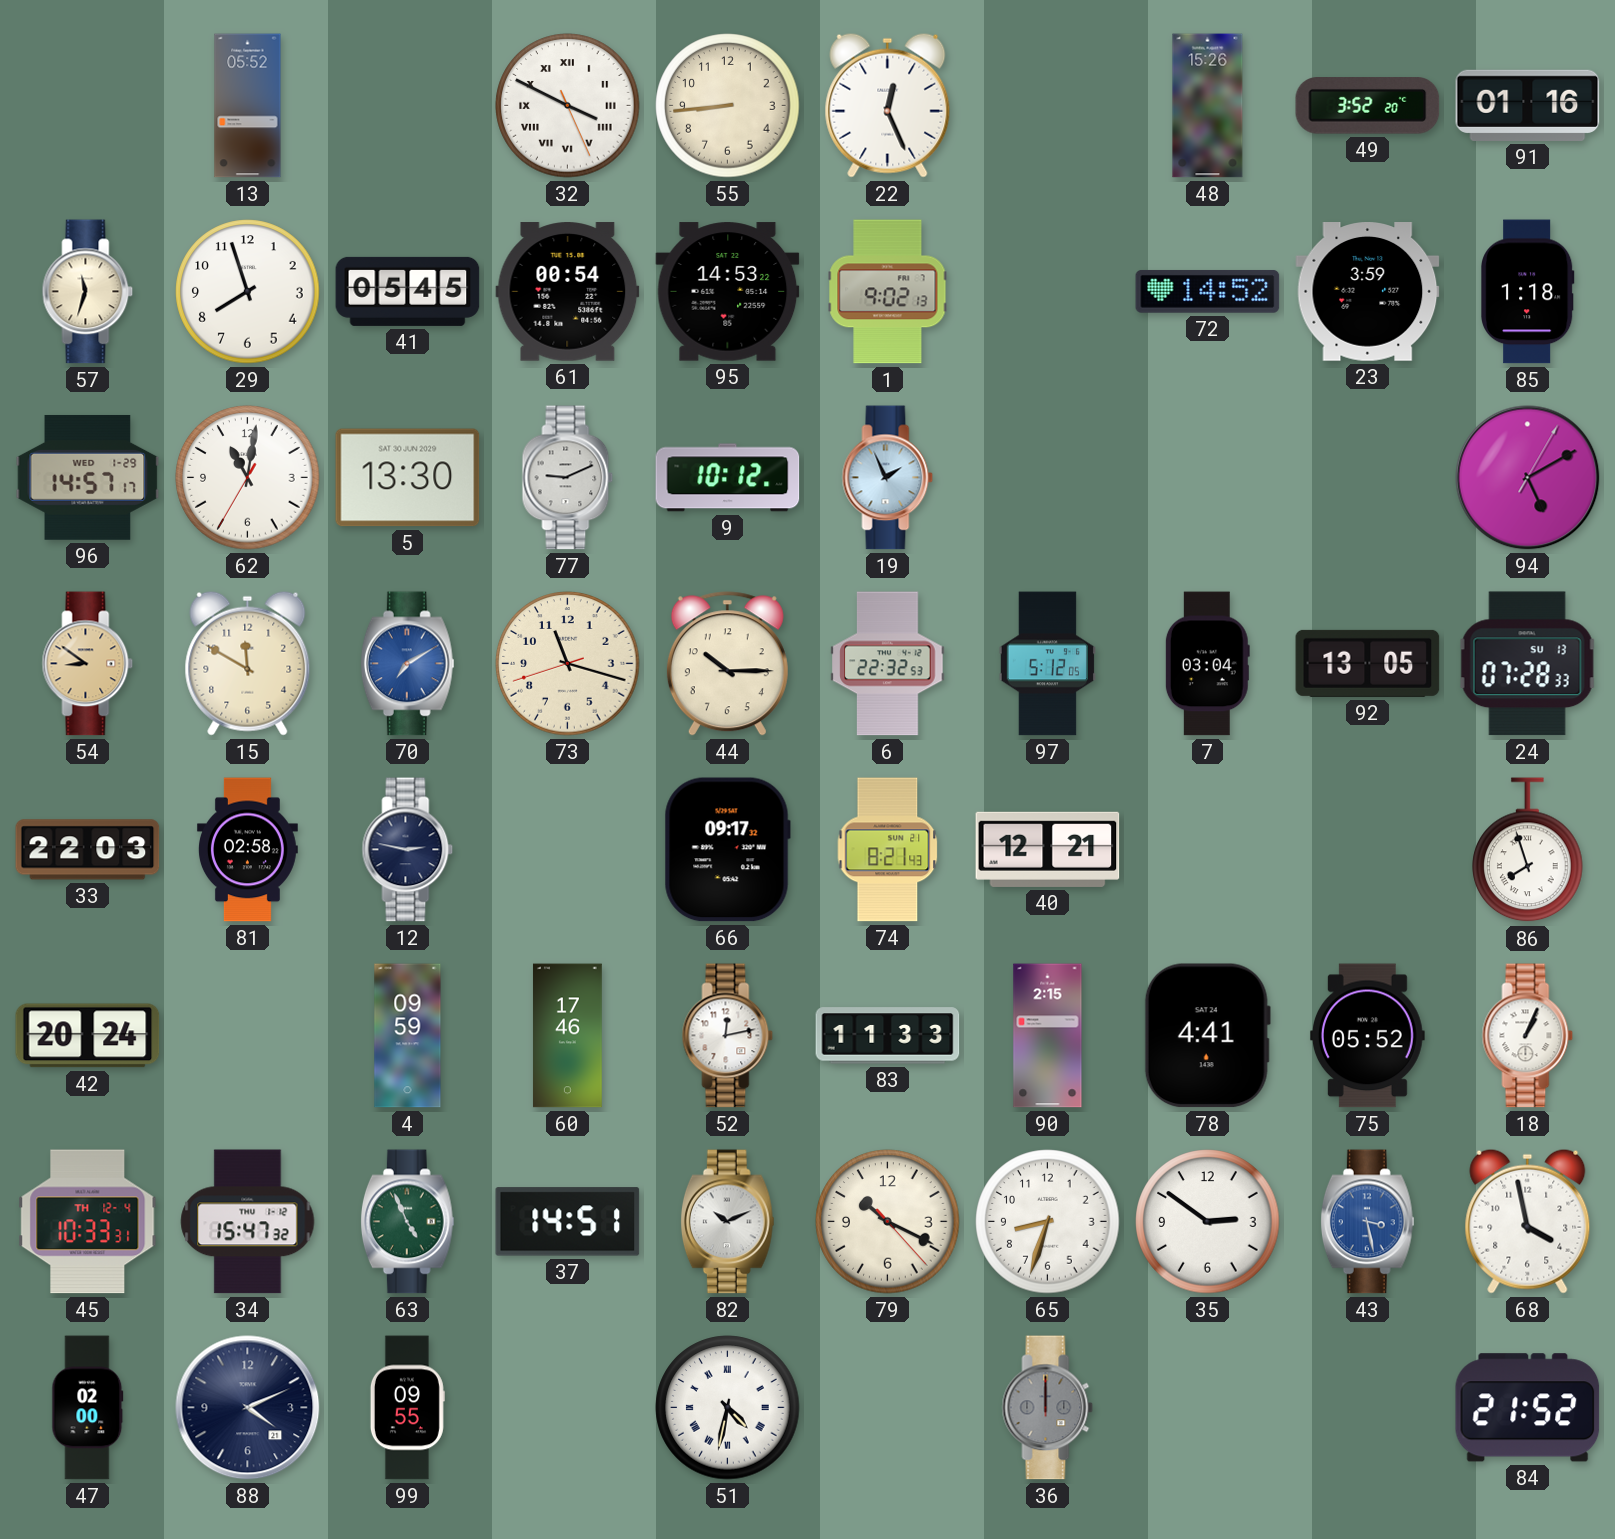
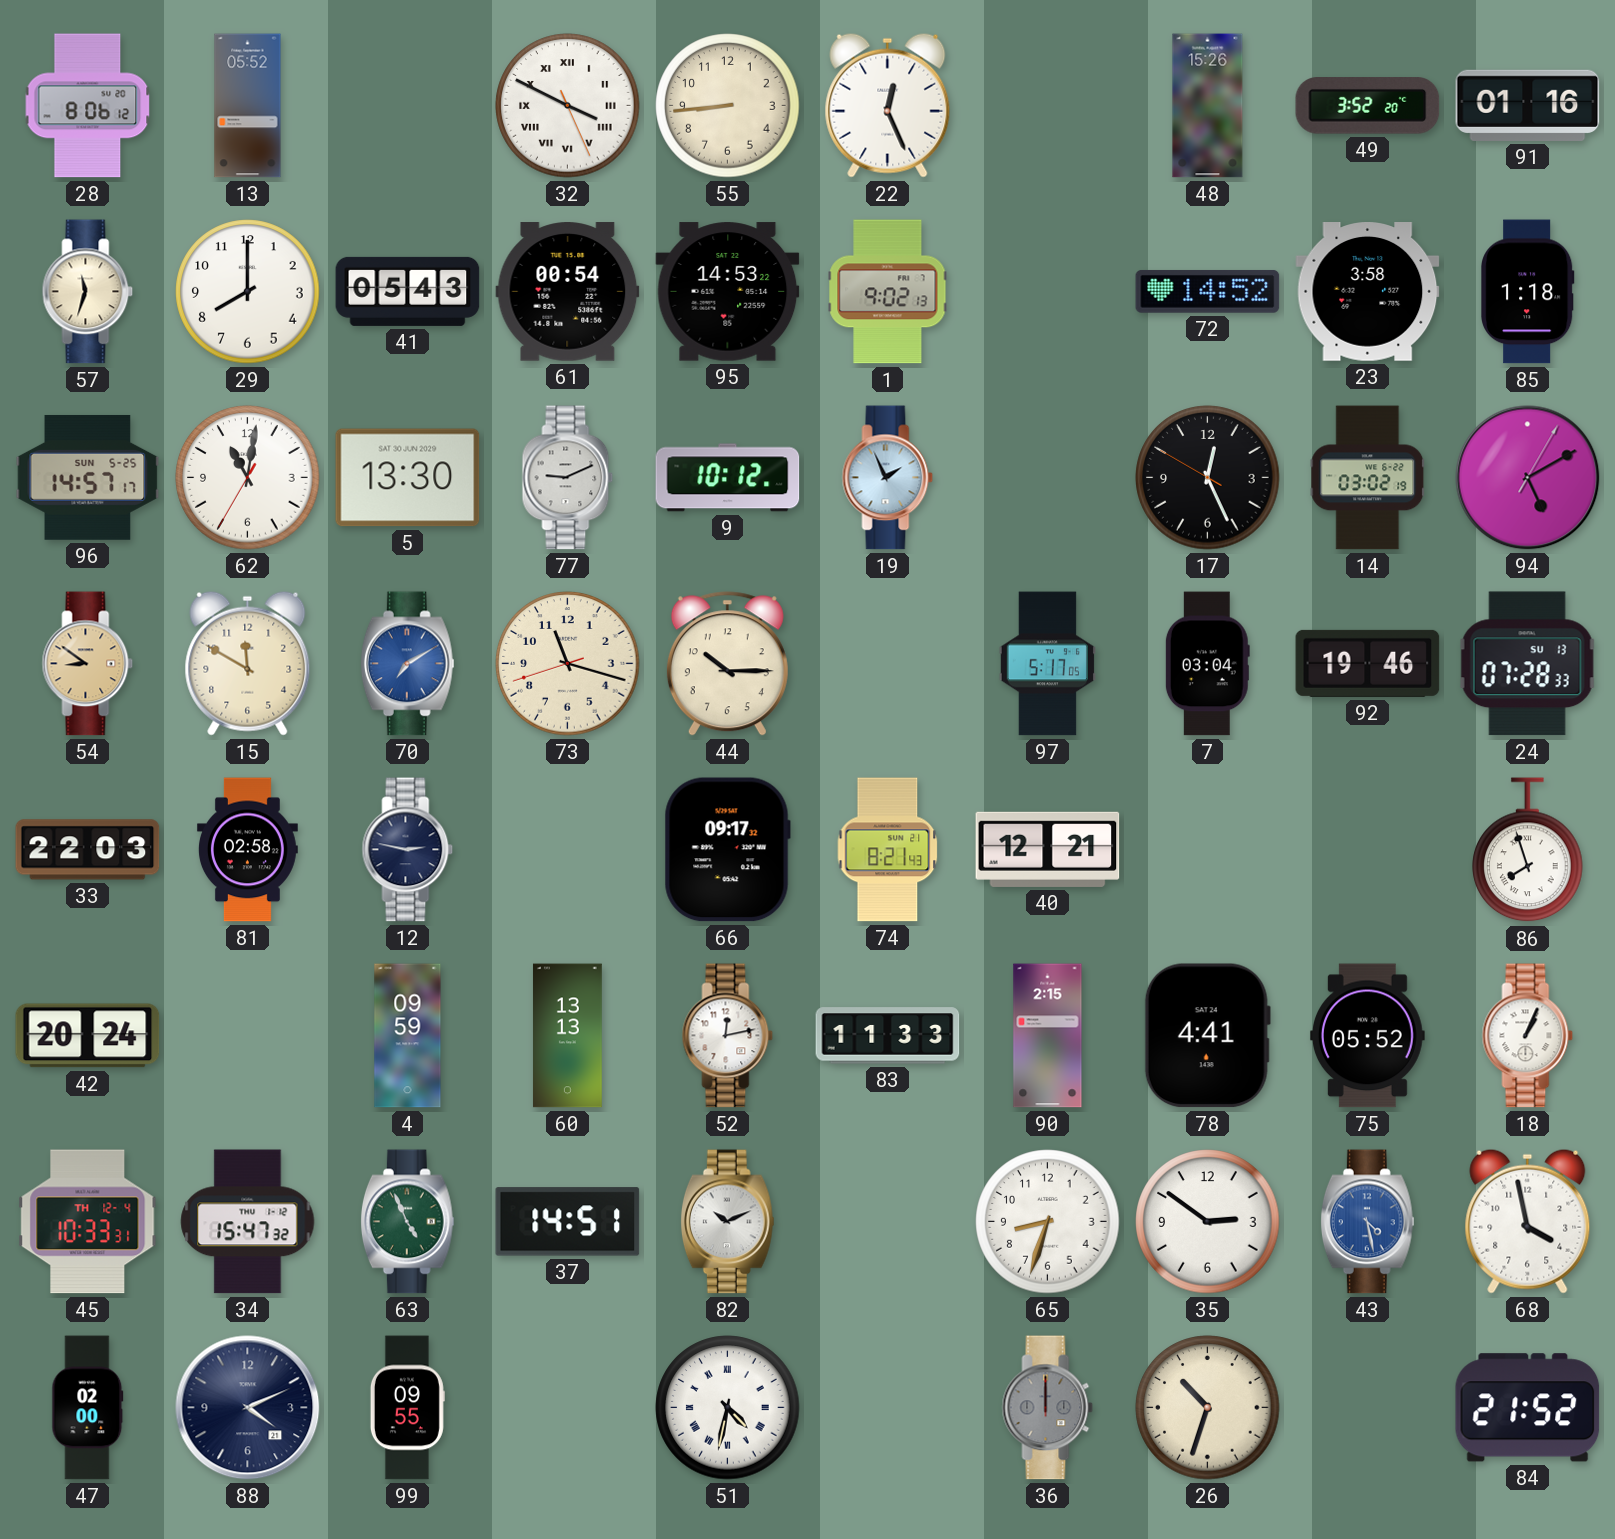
28: none -> 8:06
29: 7:57 -> 8:00
41: 05:45 -> 05:43
23: 3:59 -> 3:58
96 date: WED 1-29 -> SUN 5-25
17: none -> 12:25
14: none -> 03:02
6: 22:32 -> none
97: 5:12 -> 5:17
92: 13:05 -> 19:46
60: 17:46 -> 13:13
79: 10:19 -> none
43: 3:28 -> 4:28
26: none -> 10:33
